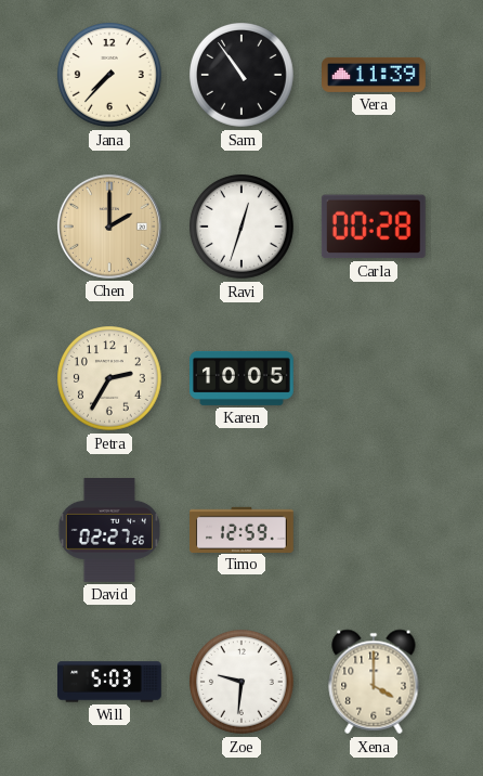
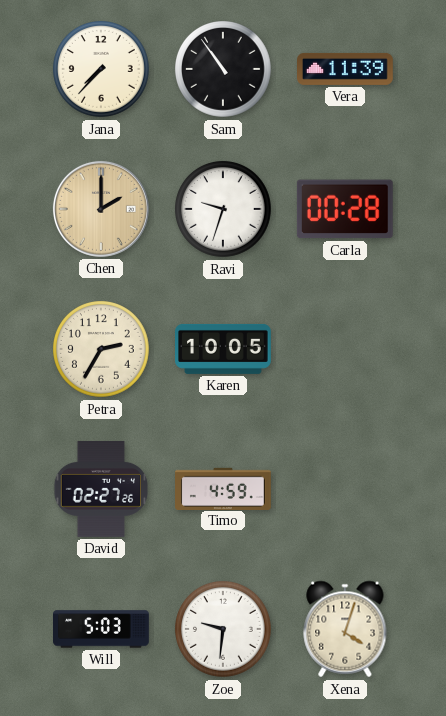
Ravi: 12:33 -> 9:33
Timo: 12:59 -> 4:59
Xena: 4:00 -> 4:03
